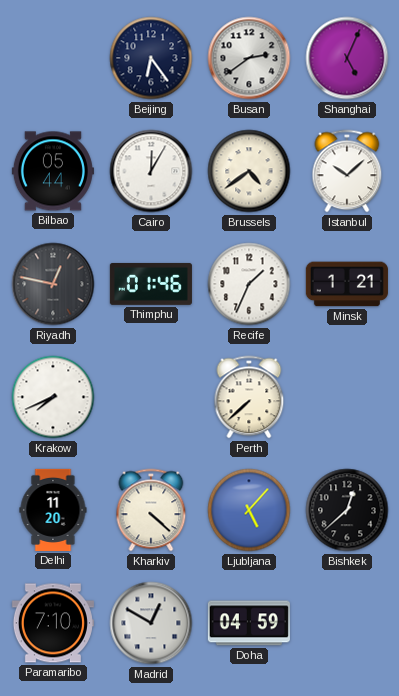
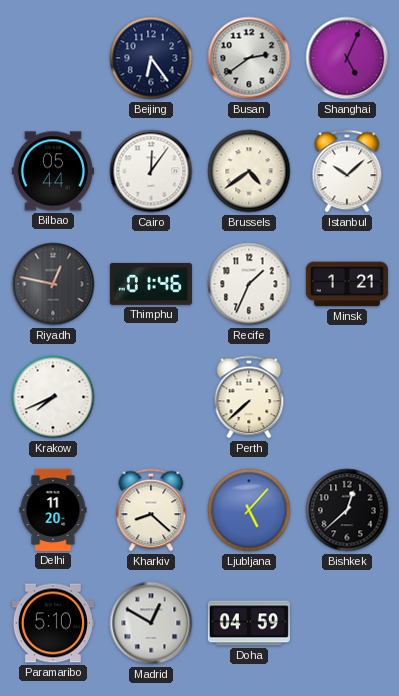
Cairo: 12:05 -> 12:06
Kharkiv: 4:22 -> 8:22
Paramaribo: 7:10 -> 5:10
